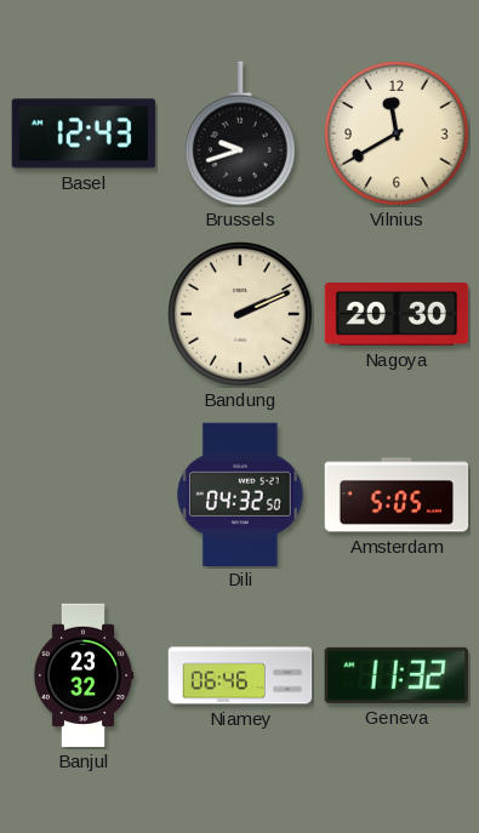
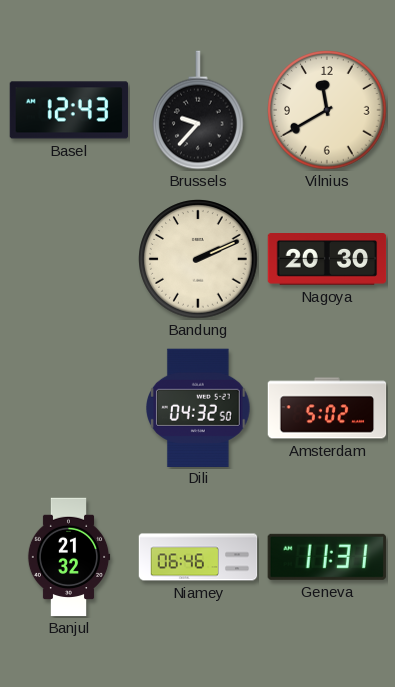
Brussels: 9:42 -> 9:37
Amsterdam: 5:05 -> 5:02
Banjul: 23:32 -> 21:32
Geneva: 11:32 -> 11:31
